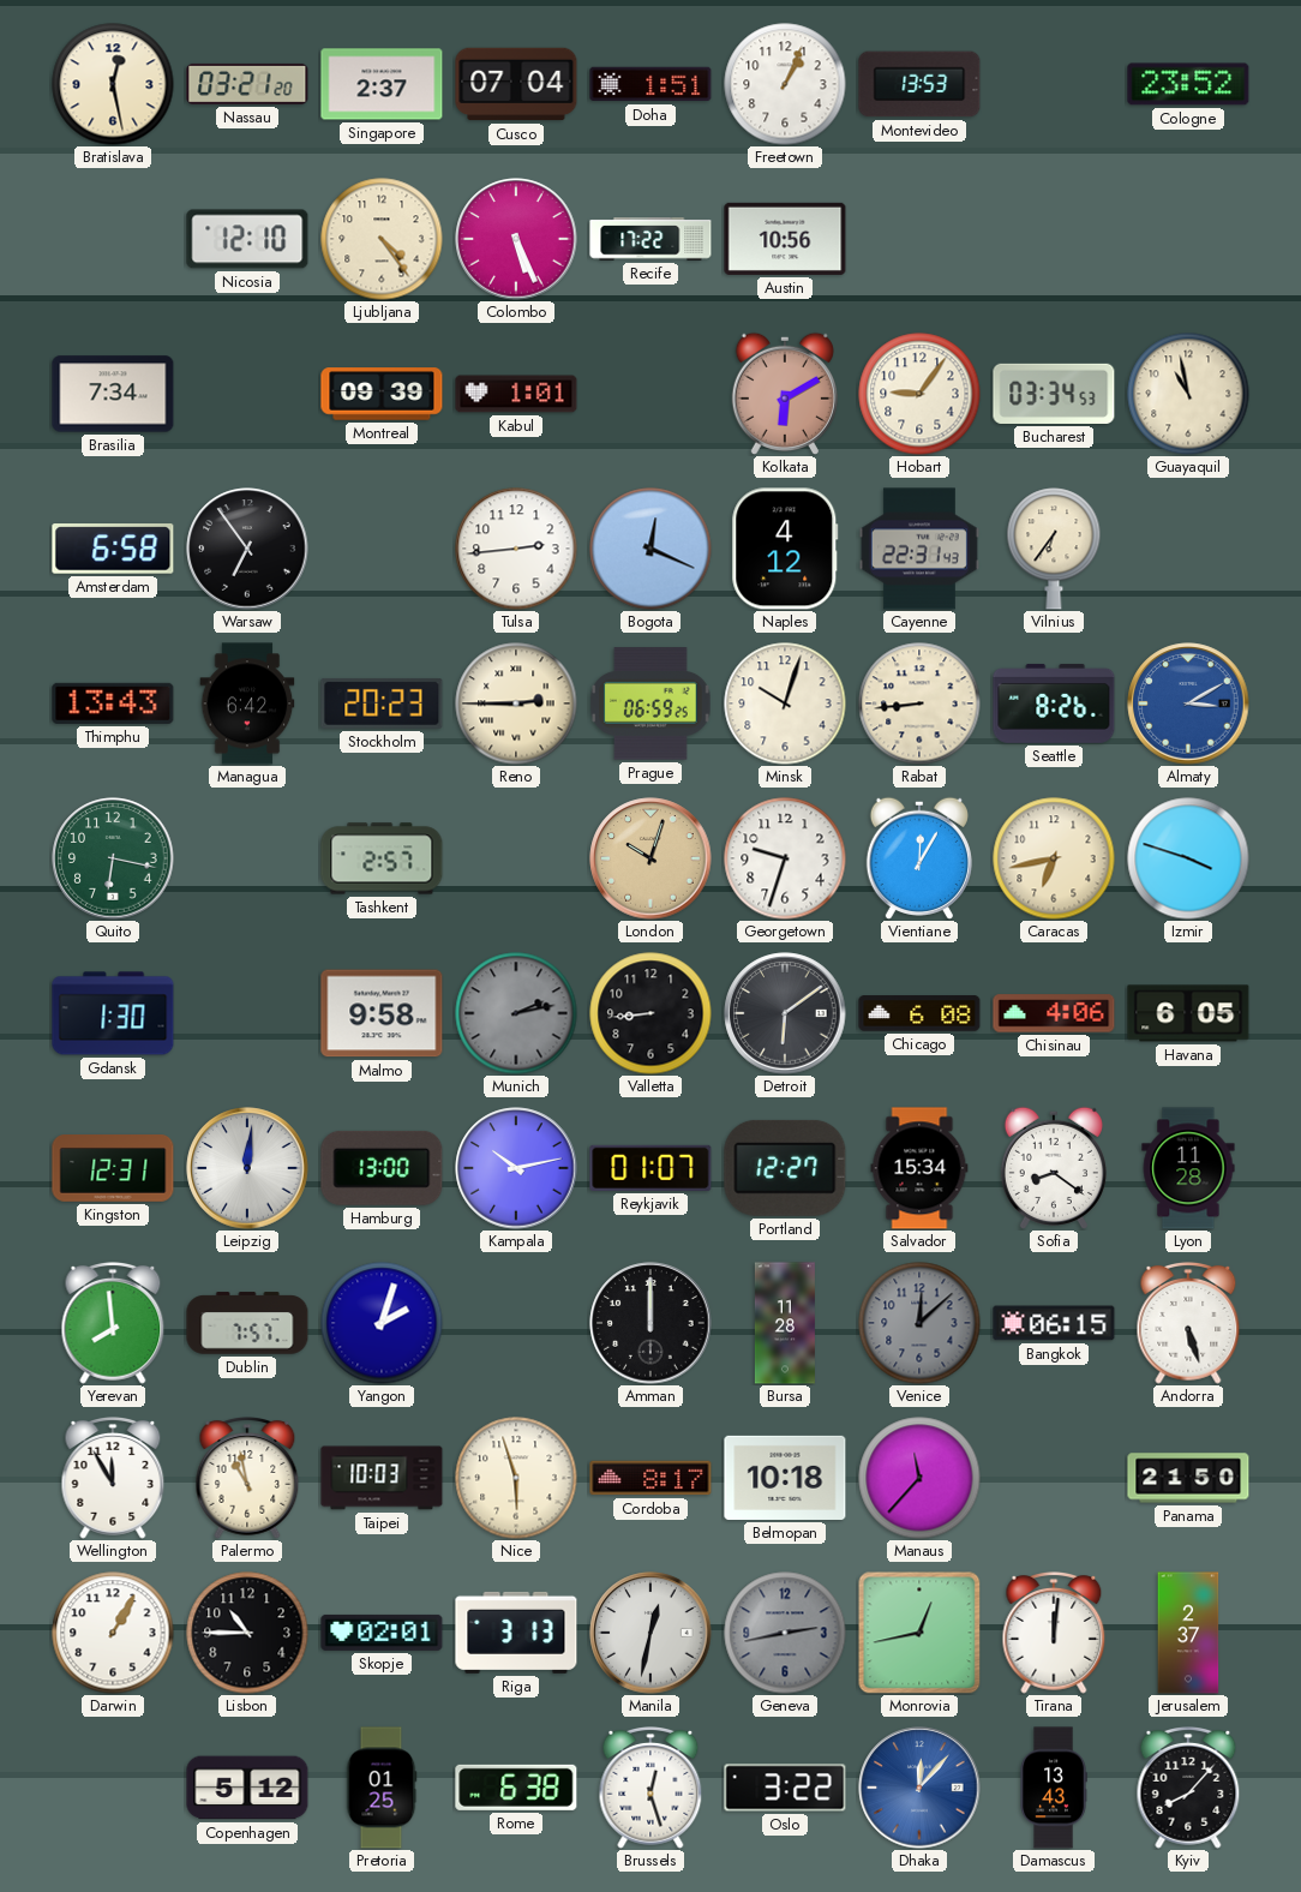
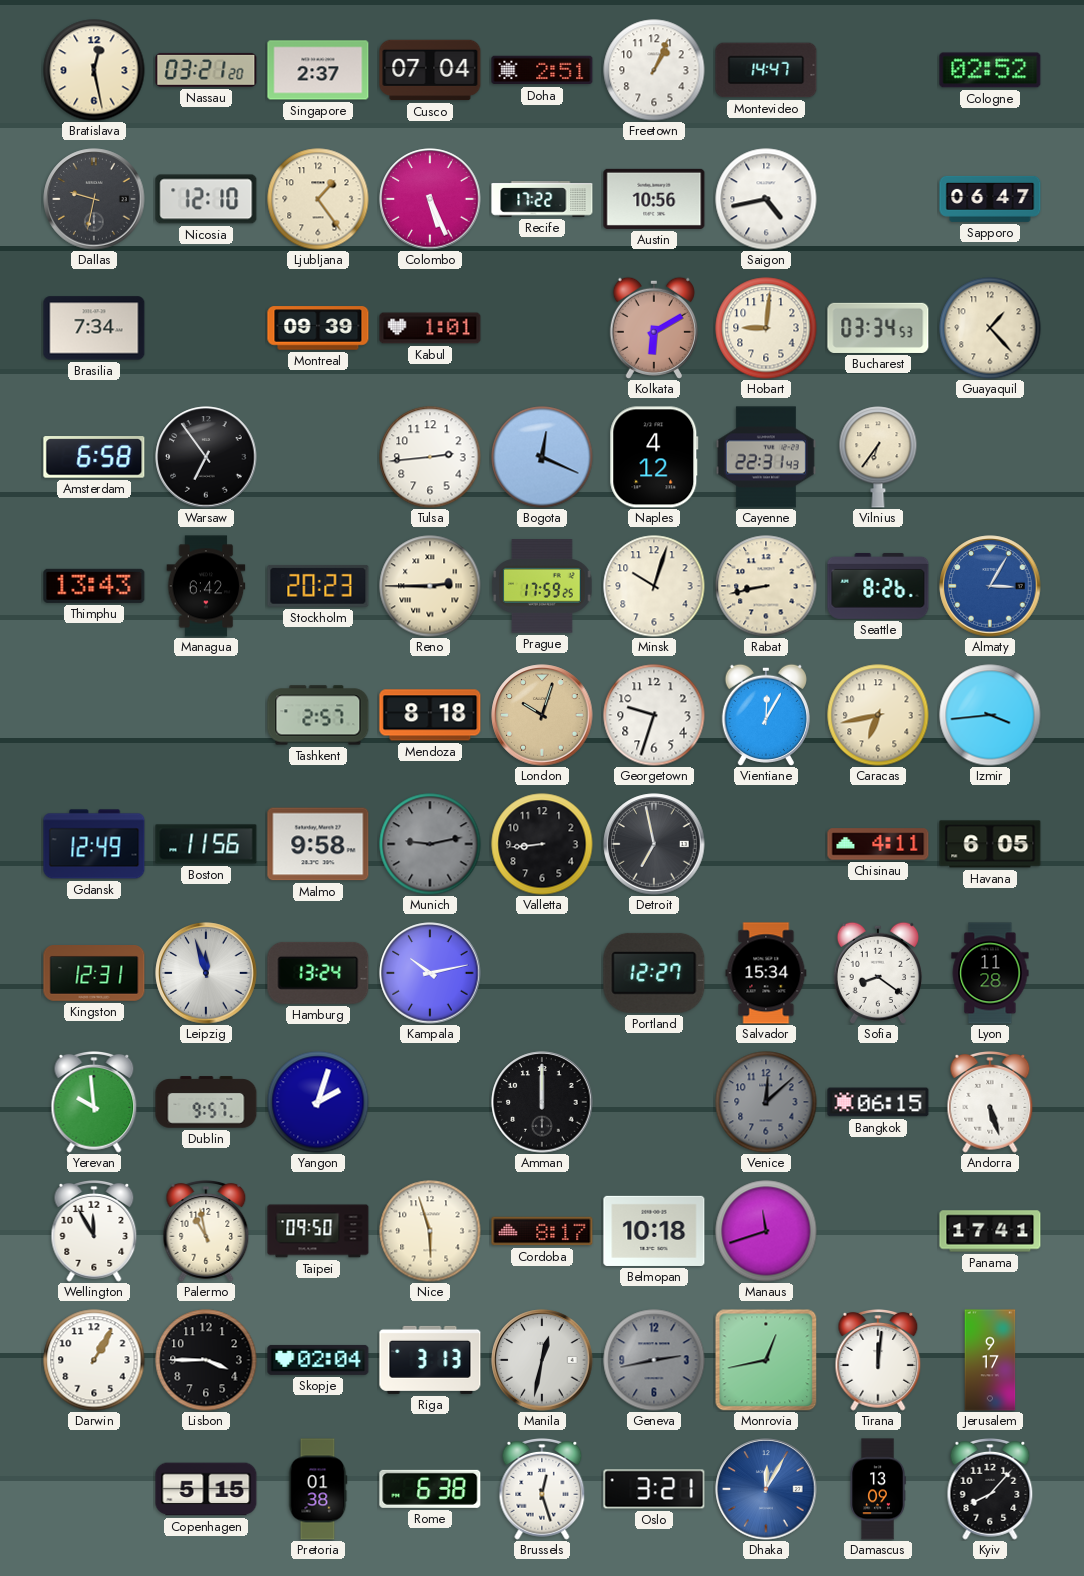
Doha: 1:51 -> 2:51
Montevideo: 13:53 -> 14:47
Cologne: 23:52 -> 02:52
Dallas: none -> 9:32
Ljubljana: 4:24 -> 1:24
Saigon: none -> 4:43
Sapporo: none -> 06:47
Hobart: 9:06 -> 9:01
Guayaquil: 10:58 -> 1:23
Prague: 06:59 -> 17:59
Rabat: 8:44 -> 8:43
Almaty: 3:10 -> 3:05
Quito: 6:17 -> none
Mendoza: none -> 8:18
Izmir: 3:48 -> 3:44
Gdansk: 1:30 -> 12:49
Boston: none -> 11:56
Munich: 2:13 -> 9:13
Detroit: 6:09 -> 6:58
Chicago: 6:08 -> none
Chisinau: 4:06 -> 4:11
Leipzig: 12:01 -> 11:57
Hamburg: 13:00 -> 13:24
Reykjavik: 01:07 -> none
Yerevan: 7:59 -> 9:59
Dublin: 7:57 -> 9:57
Bursa: 11:28 -> none
Taipei: 10:03 -> 09:50
Manaus: 11:37 -> 11:42
Panama: 21:50 -> 17:41
Lisbon: 10:45 -> 3:45
Skopje: 02:01 -> 02:04
Jerusalem: 2:37 -> 9:17
Copenhagen: 5:12 -> 5:15
Pretoria: 01:25 -> 01:38
Oslo: 3:22 -> 3:21
Dhaka: 12:07 -> 12:05
Damascus: 13:43 -> 13:09
